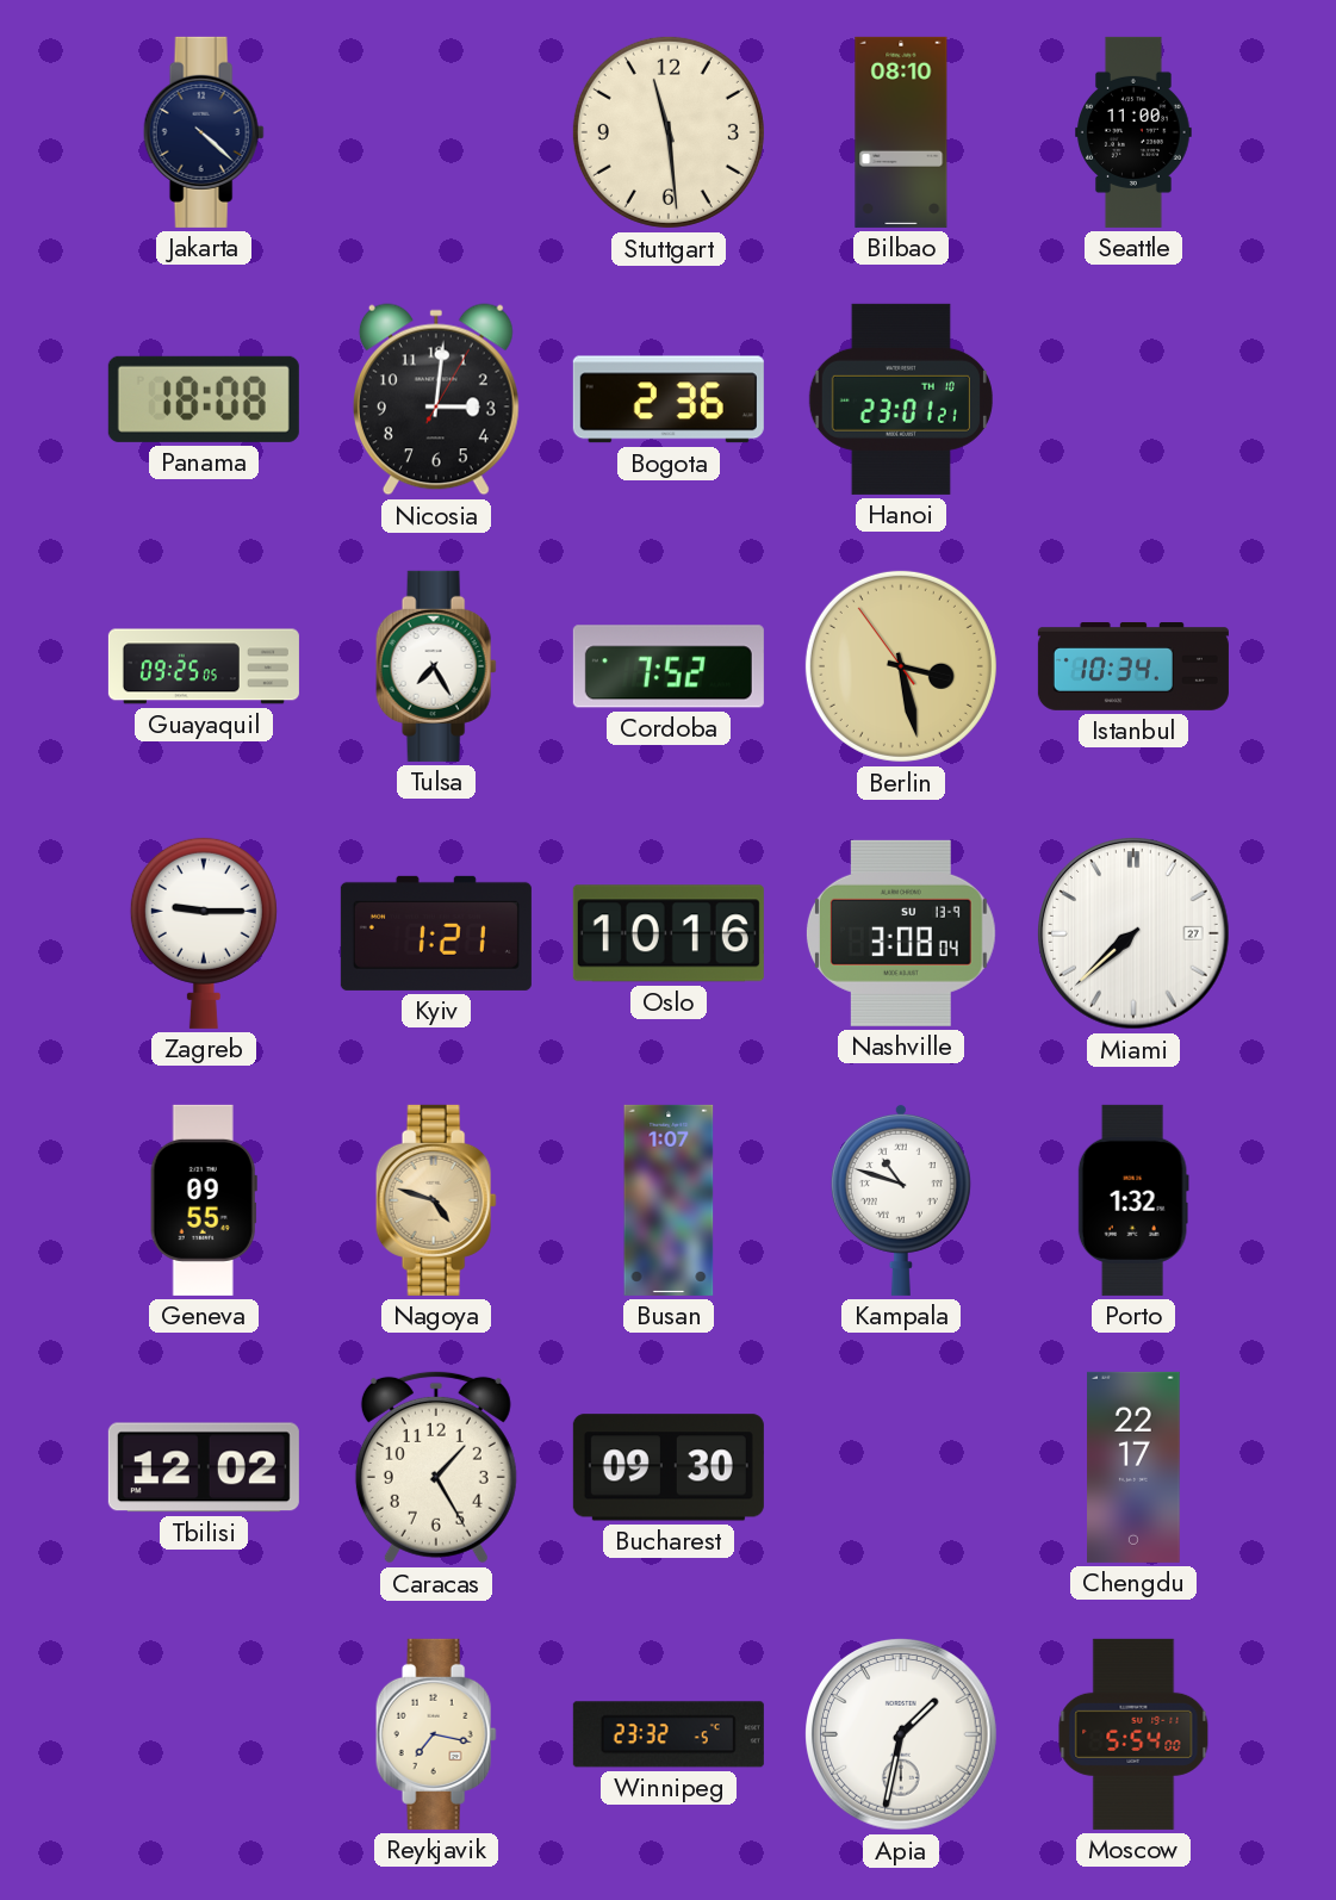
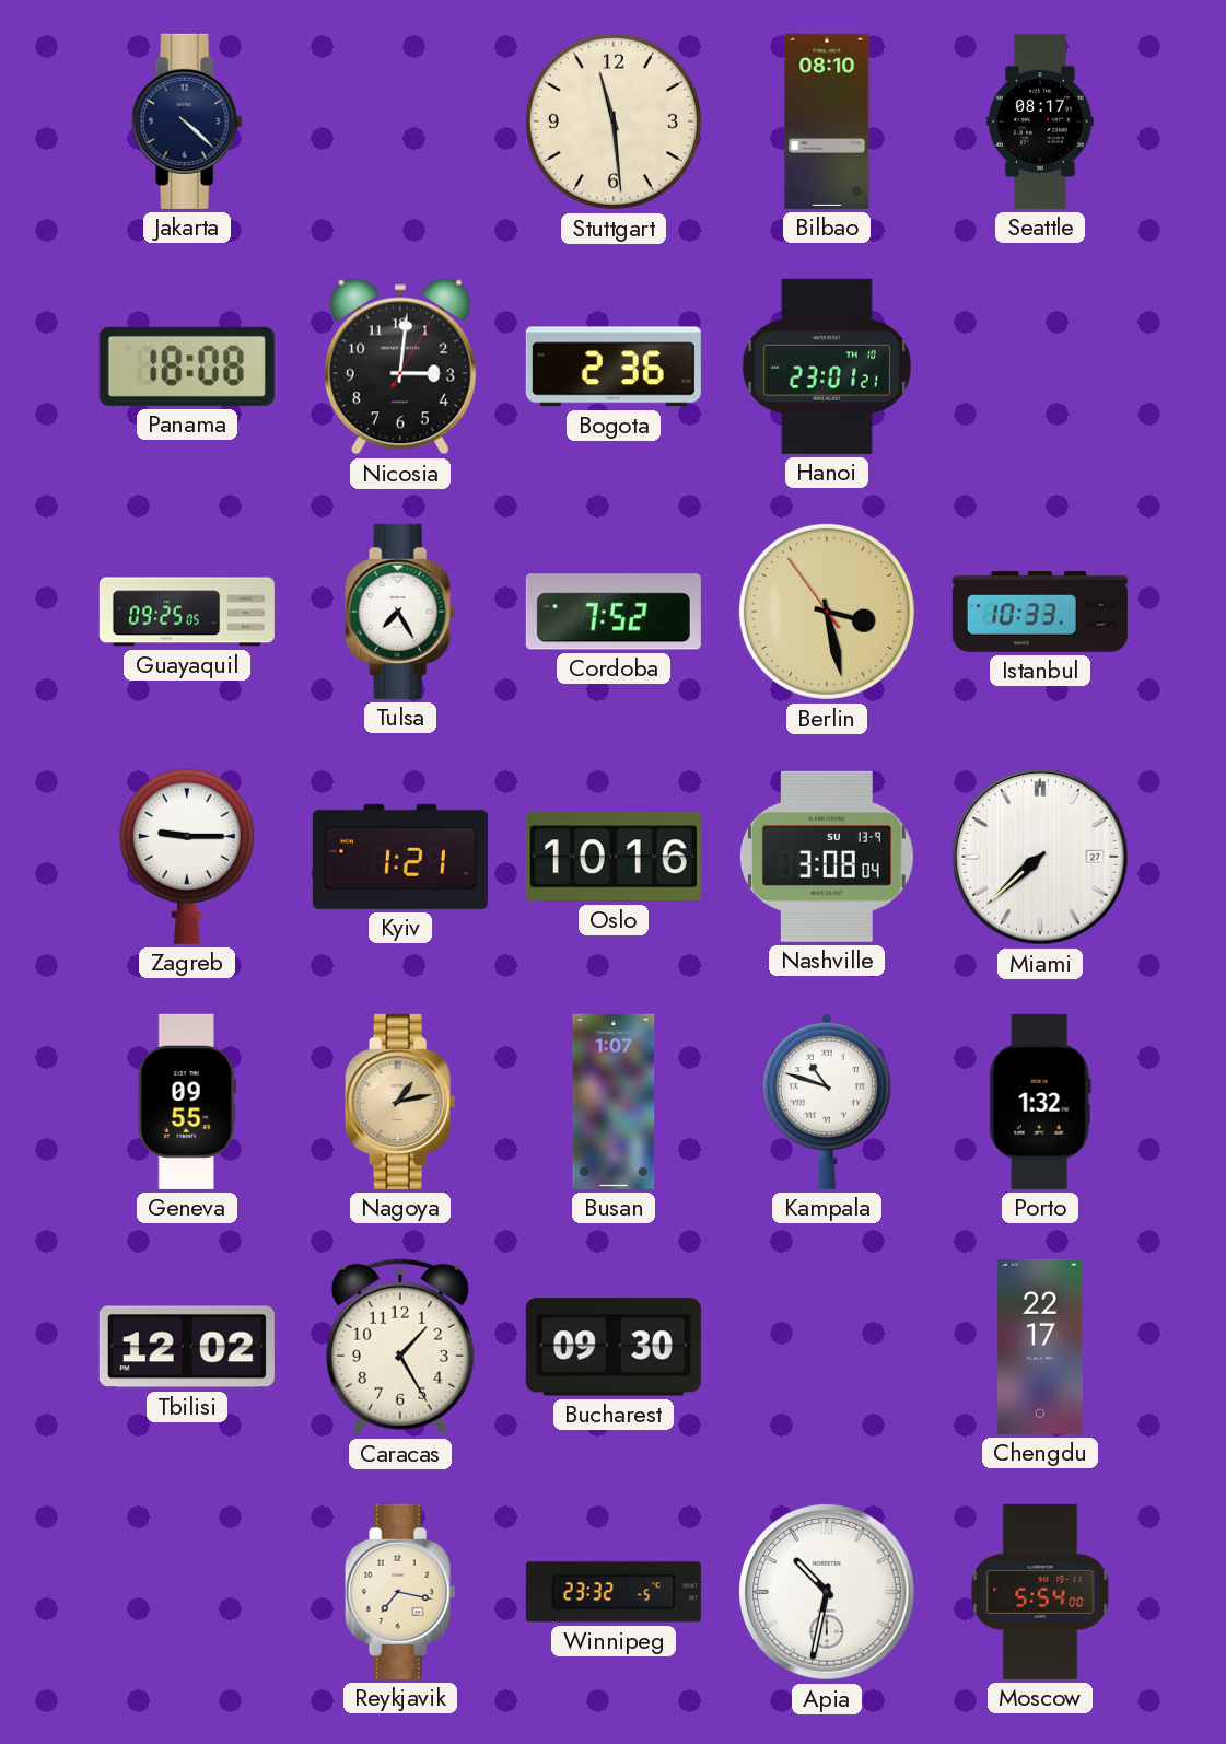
Seattle: 11:00 -> 08:17
Istanbul: 10:34 -> 10:33
Nagoya: 4:48 -> 1:13
Apia: 1:32 -> 10:32
